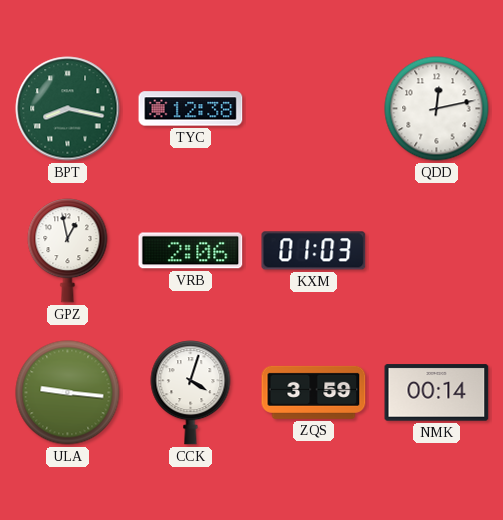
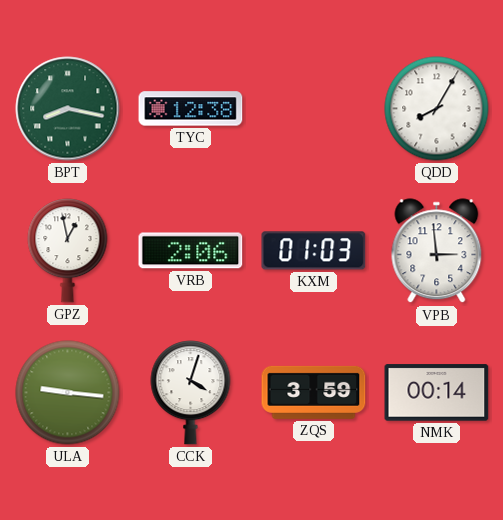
QDD: 12:13 -> 8:05
VPB: none -> 2:59
